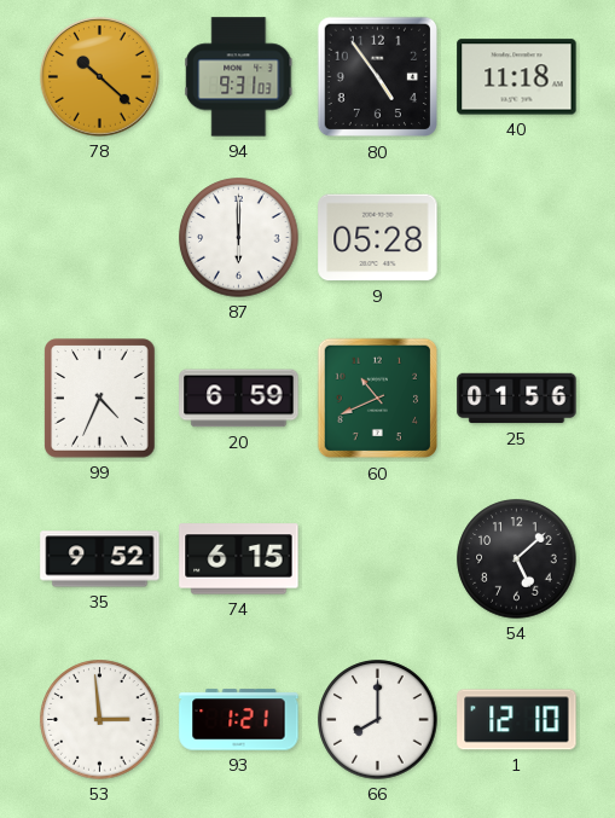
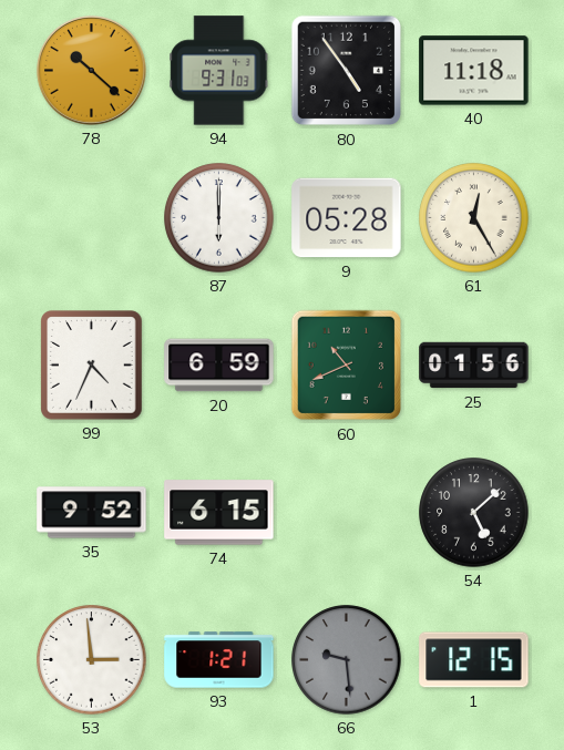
61: none -> 12:25
66: 8:00 -> 9:29
66 dial: white -> grey
1: 12:10 -> 12:15
